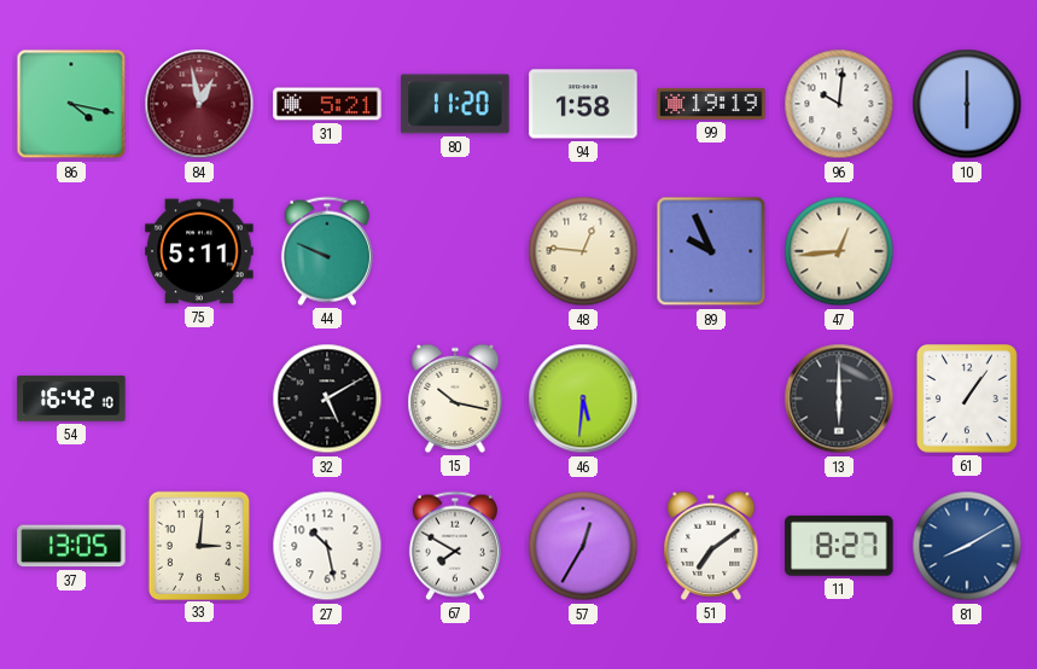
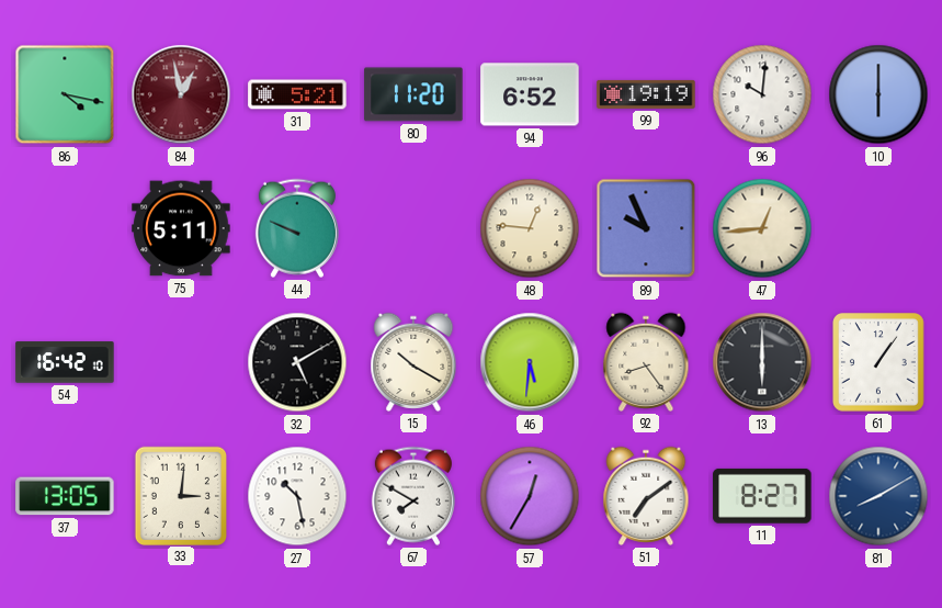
94: 1:58 -> 6:52
15: 10:17 -> 10:20
92: none -> 8:24
